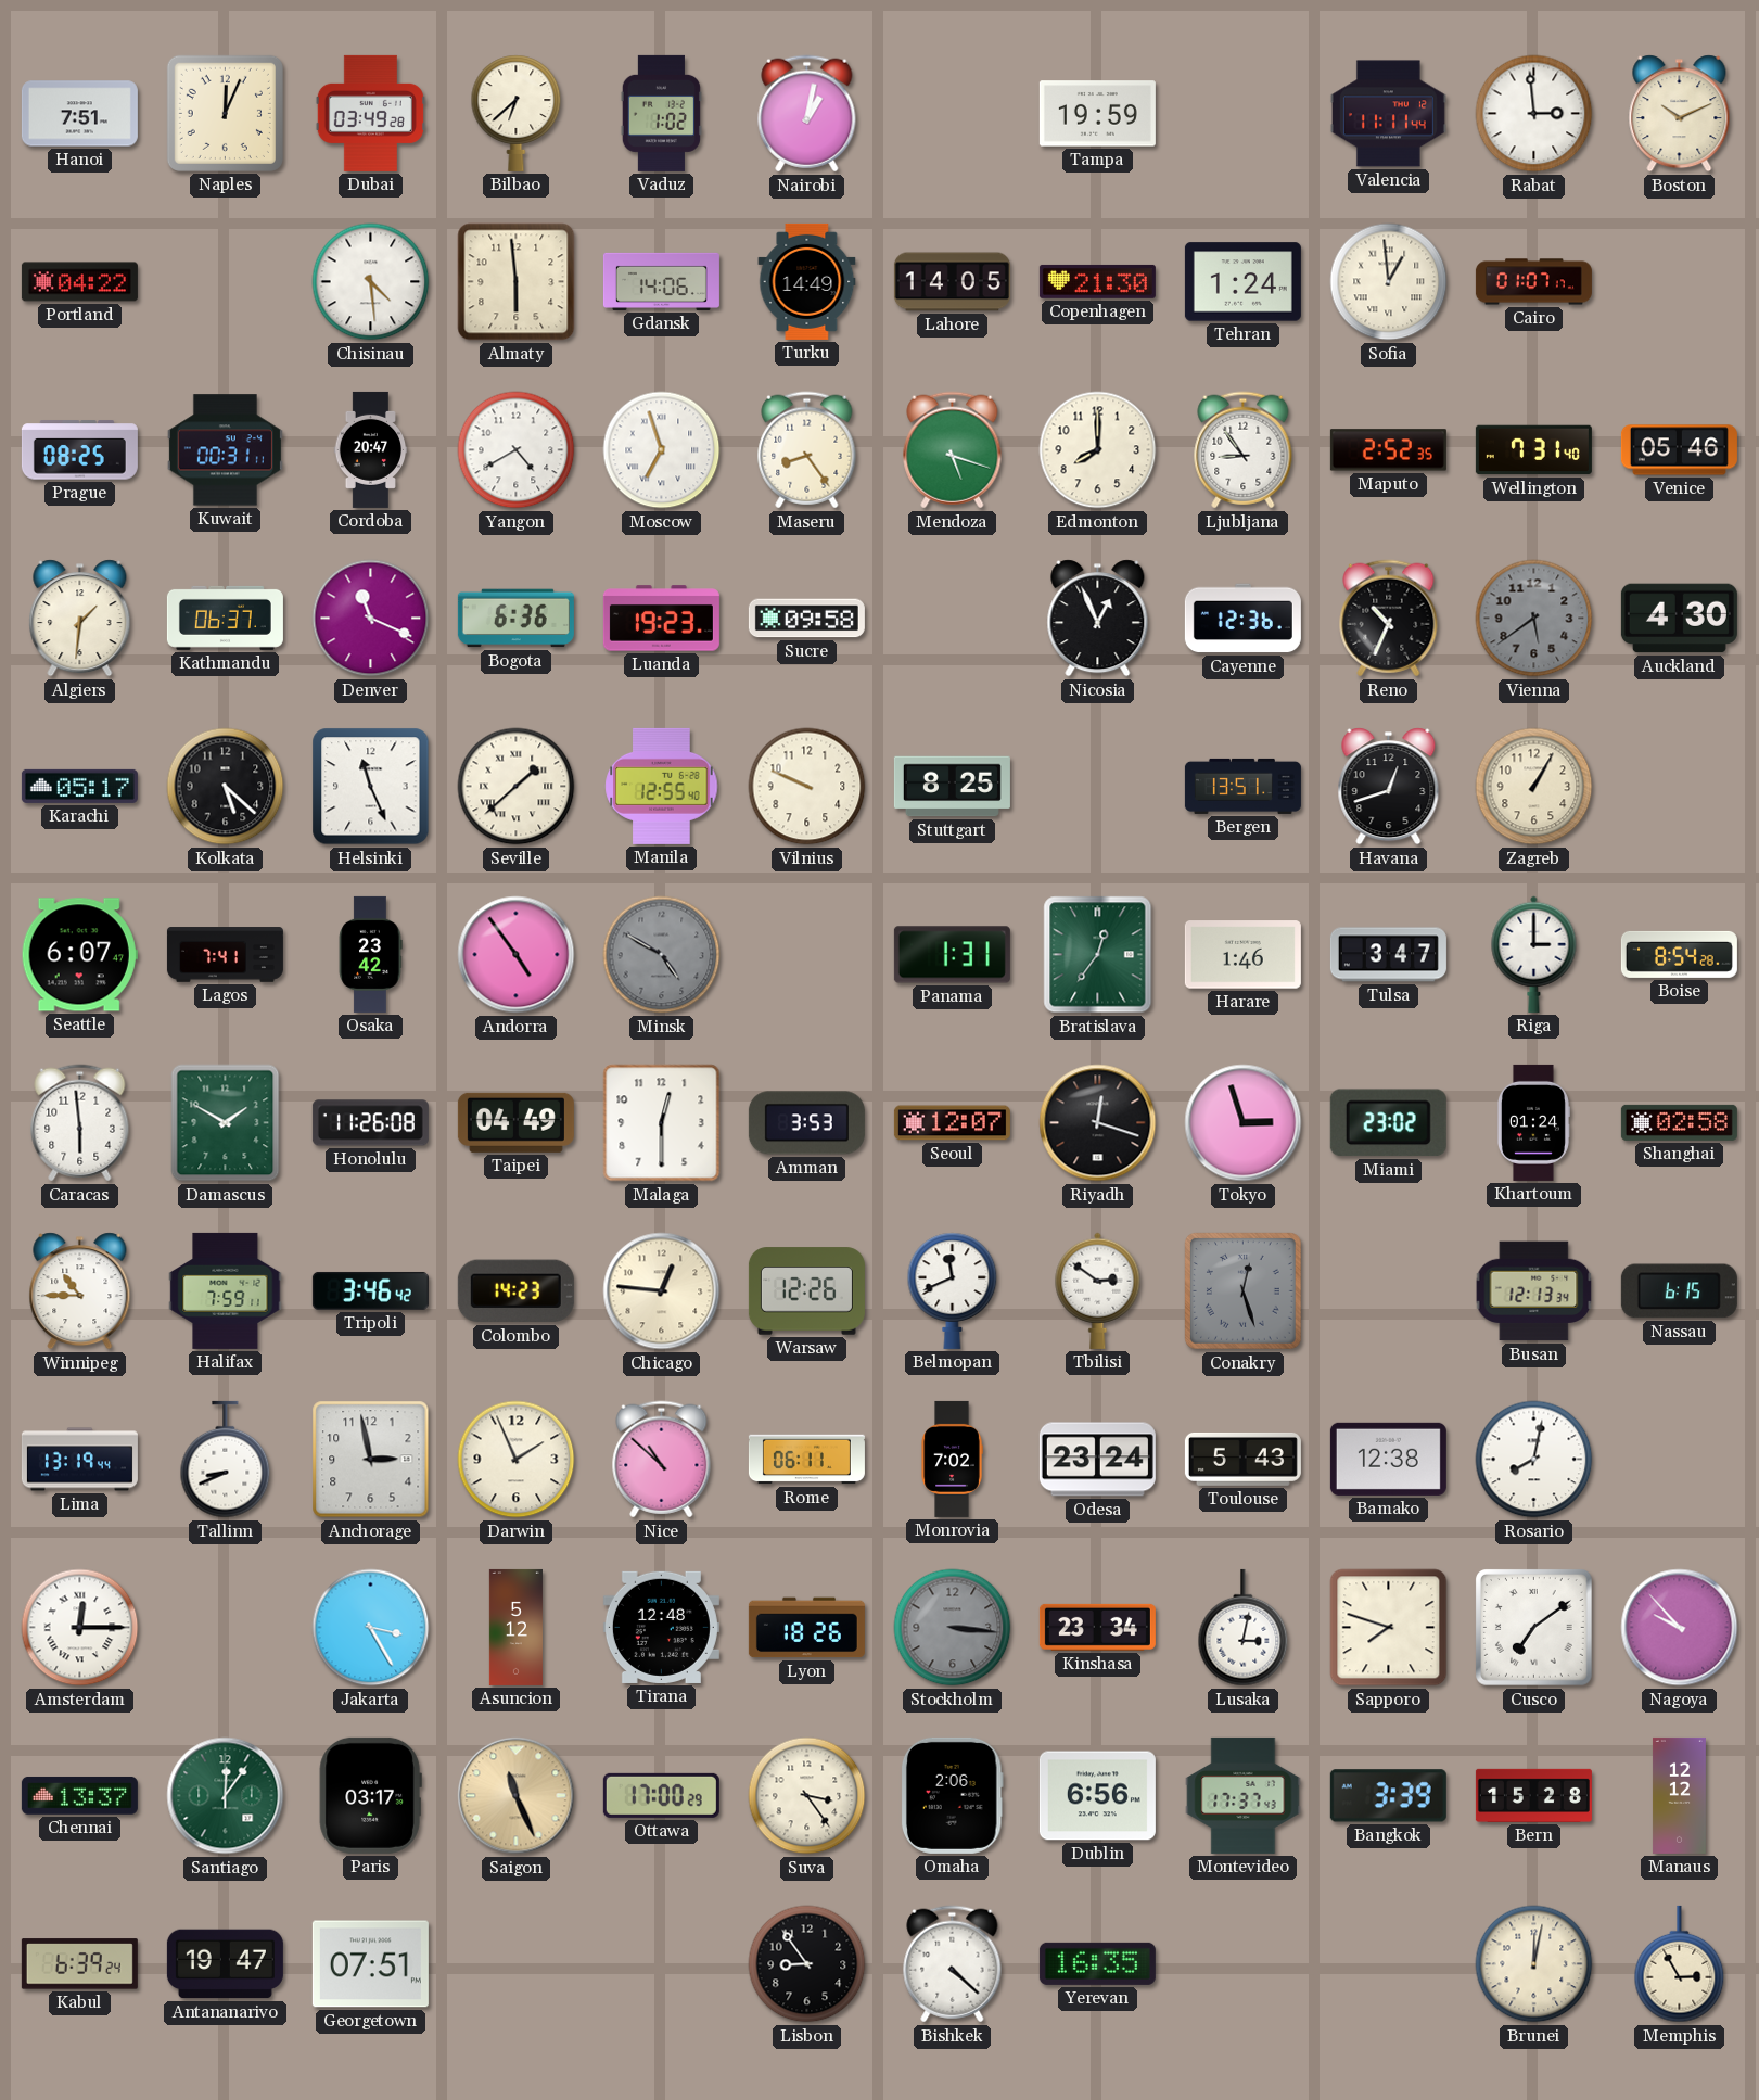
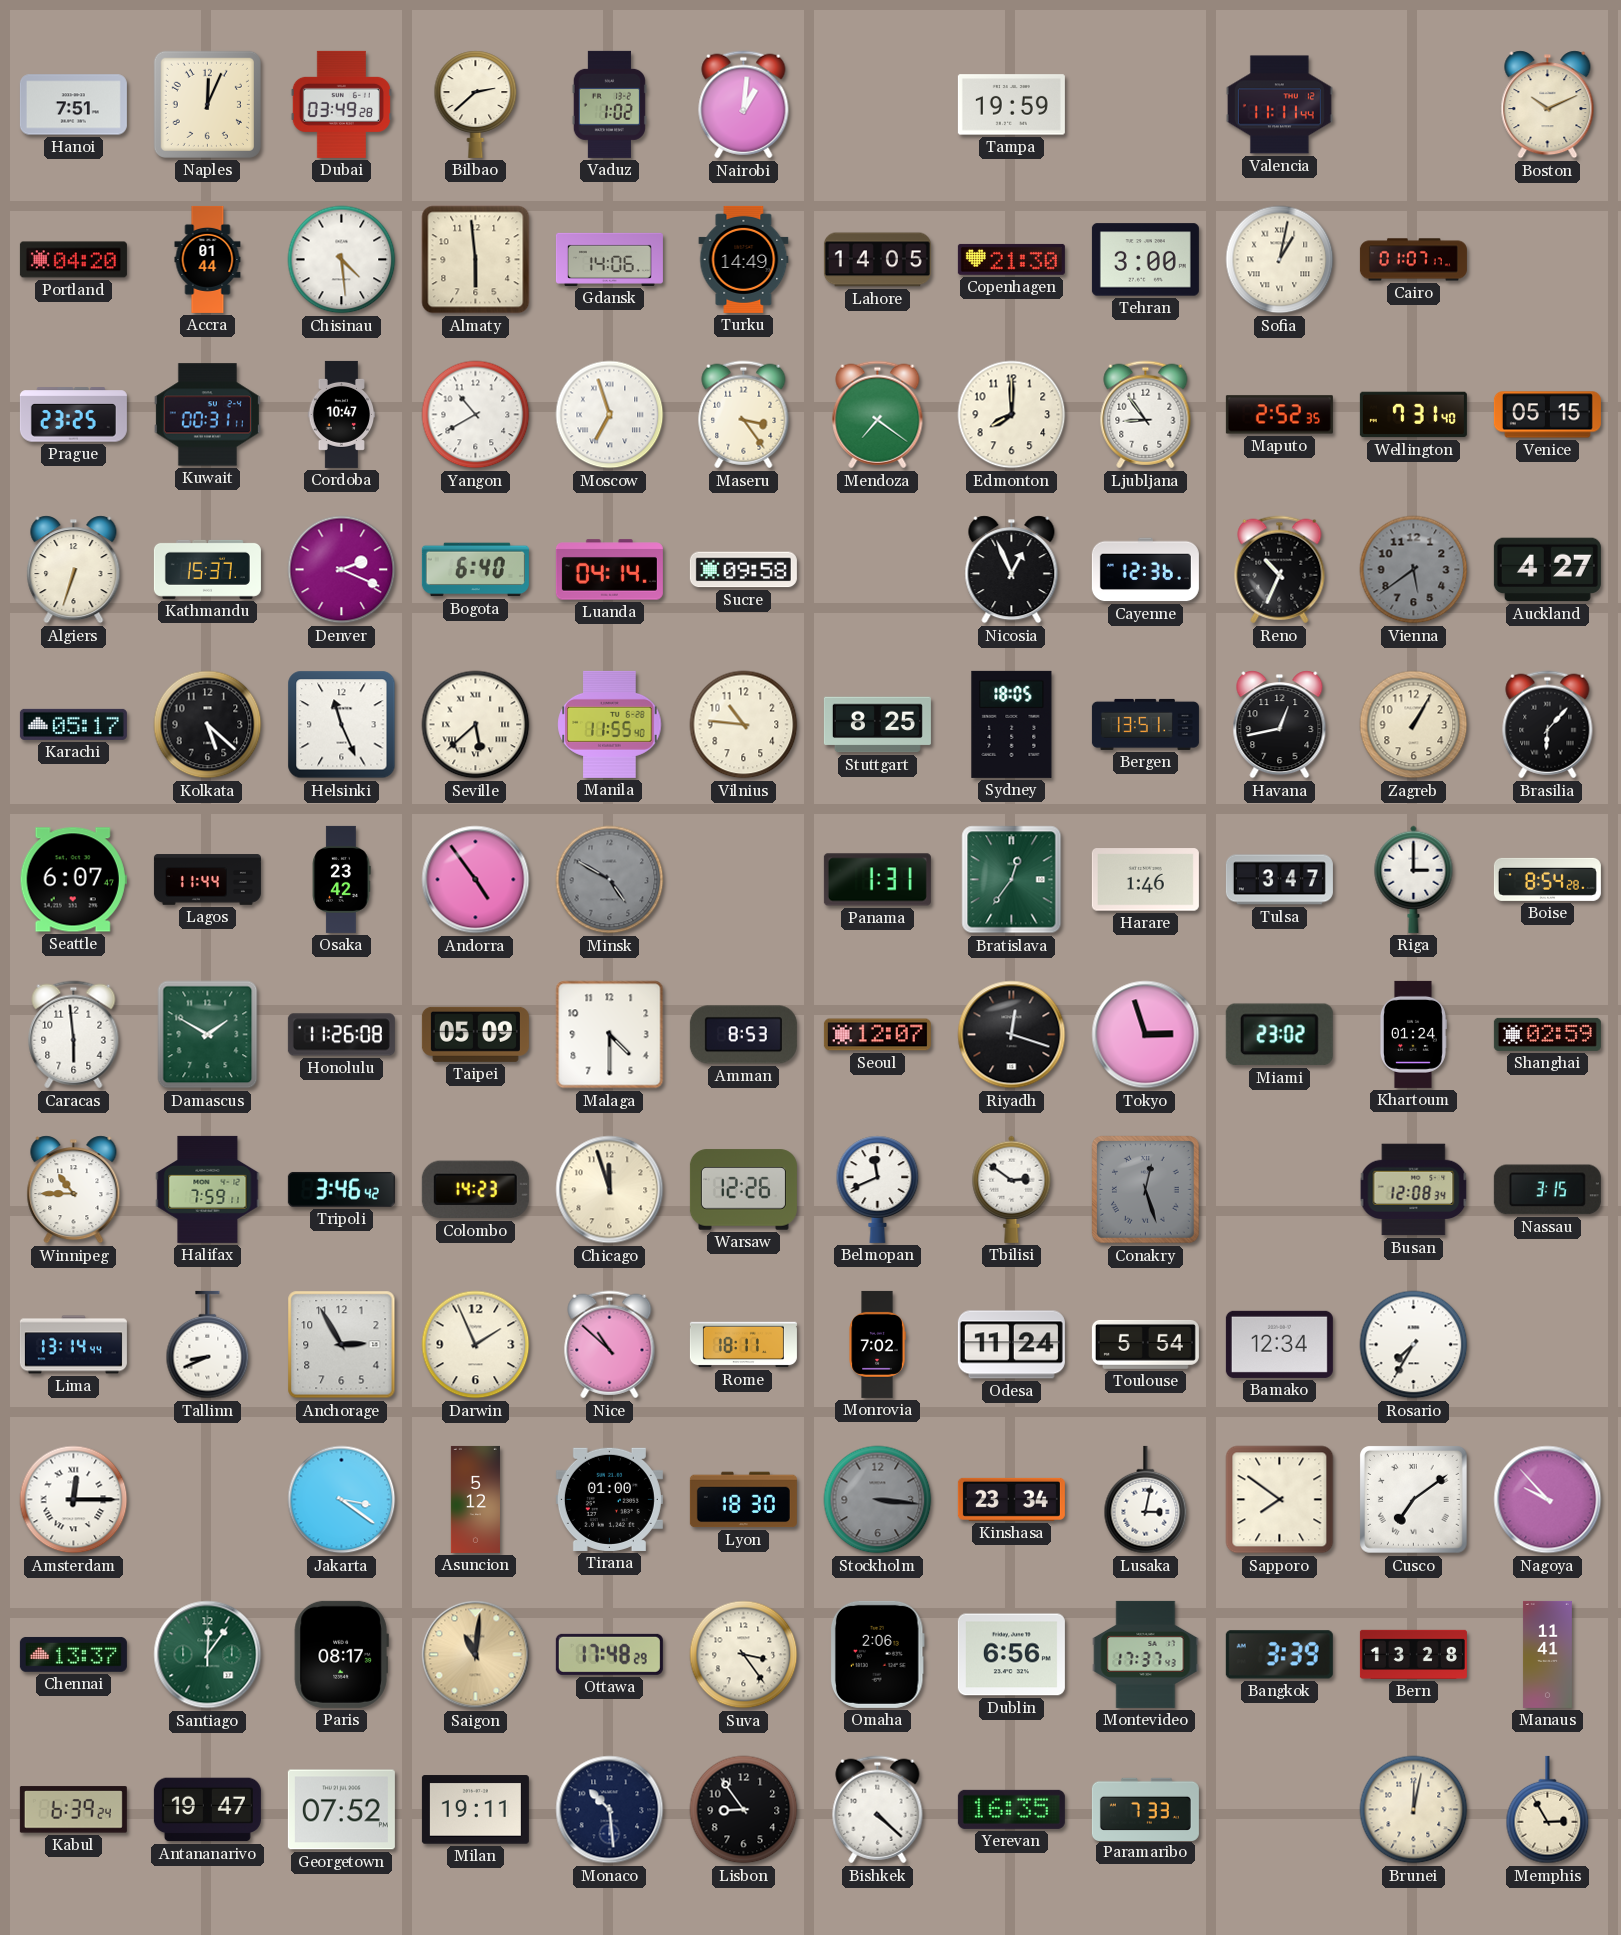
Bilbao: 6:38 -> 2:38
Nairobi: 1:02 -> 1:01
Rabat: 2:59 -> none
Portland: 04:22 -> 04:20
Accra: none -> 01:44
Tehran: 1:24 -> 3:00
Sofia: 12:59 -> 1:02
Prague: 08:25 -> 23:25
Cordoba: 20:47 -> 10:47
Yangon: 4:40 -> 10:40
Maseru: 8:24 -> 3:24
Mendoza: 5:18 -> 7:21
Venice: 05:46 -> 05:15
Algiers: 1:31 -> 6:33
Kathmandu: 06:37 -> 15:37
Denver: 11:19 -> 2:19
Bogota: 6:36 -> 6:40
Luanda: 19:23 -> 04:14
Auckland: 4:30 -> 4:27
Seville: 1:38 -> 5:38
Manila: 12:55 -> 11:55
Vilnius: 9:49 -> 10:46
Sydney: none -> 18:05
Havana: 12:42 -> 12:43
Brasilia: none -> 6:07
Lagos: 7:41 -> 11:44
Taipei: 04:49 -> 05:09
Malaga: 12:30 -> 4:30
Amman: 3:53 -> 8:53
Shanghai: 02:58 -> 02:59
Chicago: 12:46 -> 11:57
Busan: 12:13 -> 12:08
Nassau: 6:15 -> 3:15
Lima: 13:19 -> 13:14
Anchorage: 2:58 -> 2:55
Rome: 06:11 -> 18:11
Odesa: 23:24 -> 11:24
Toulouse: 5:43 -> 5:54
Bamako: 12:38 -> 12:34
Rosario: 8:02 -> 7:35
Jakarta: 3:25 -> 3:21
Tirana: 12:48 -> 01:00
Lyon: 18:26 -> 18:30
Sapporo: 7:48 -> 7:51
Paris: 03:17 -> 08:17
Saigon: 11:26 -> 11:01
Ottawa: 17:00 -> 17:48
Bern: 15:28 -> 13:28
Manaus: 12:12 -> 11:41
Georgetown: 07:51 -> 07:52
Milan: none -> 19:11
Monaco: none -> 10:29
Paramaribo: none -> 7:33
